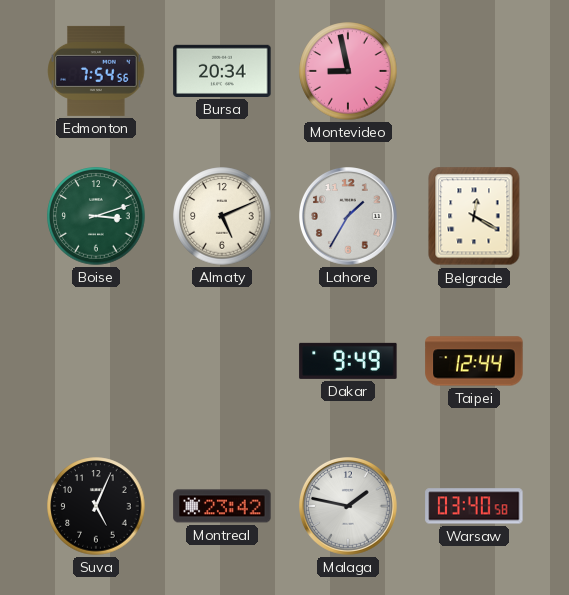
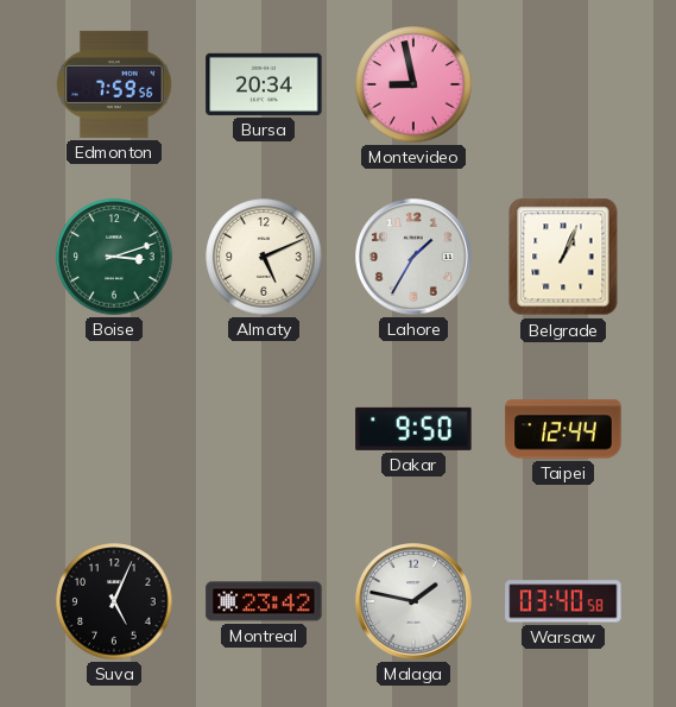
Edmonton: 7:54 -> 7:59
Belgrade: 12:20 -> 1:04
Dakar: 9:49 -> 9:50
